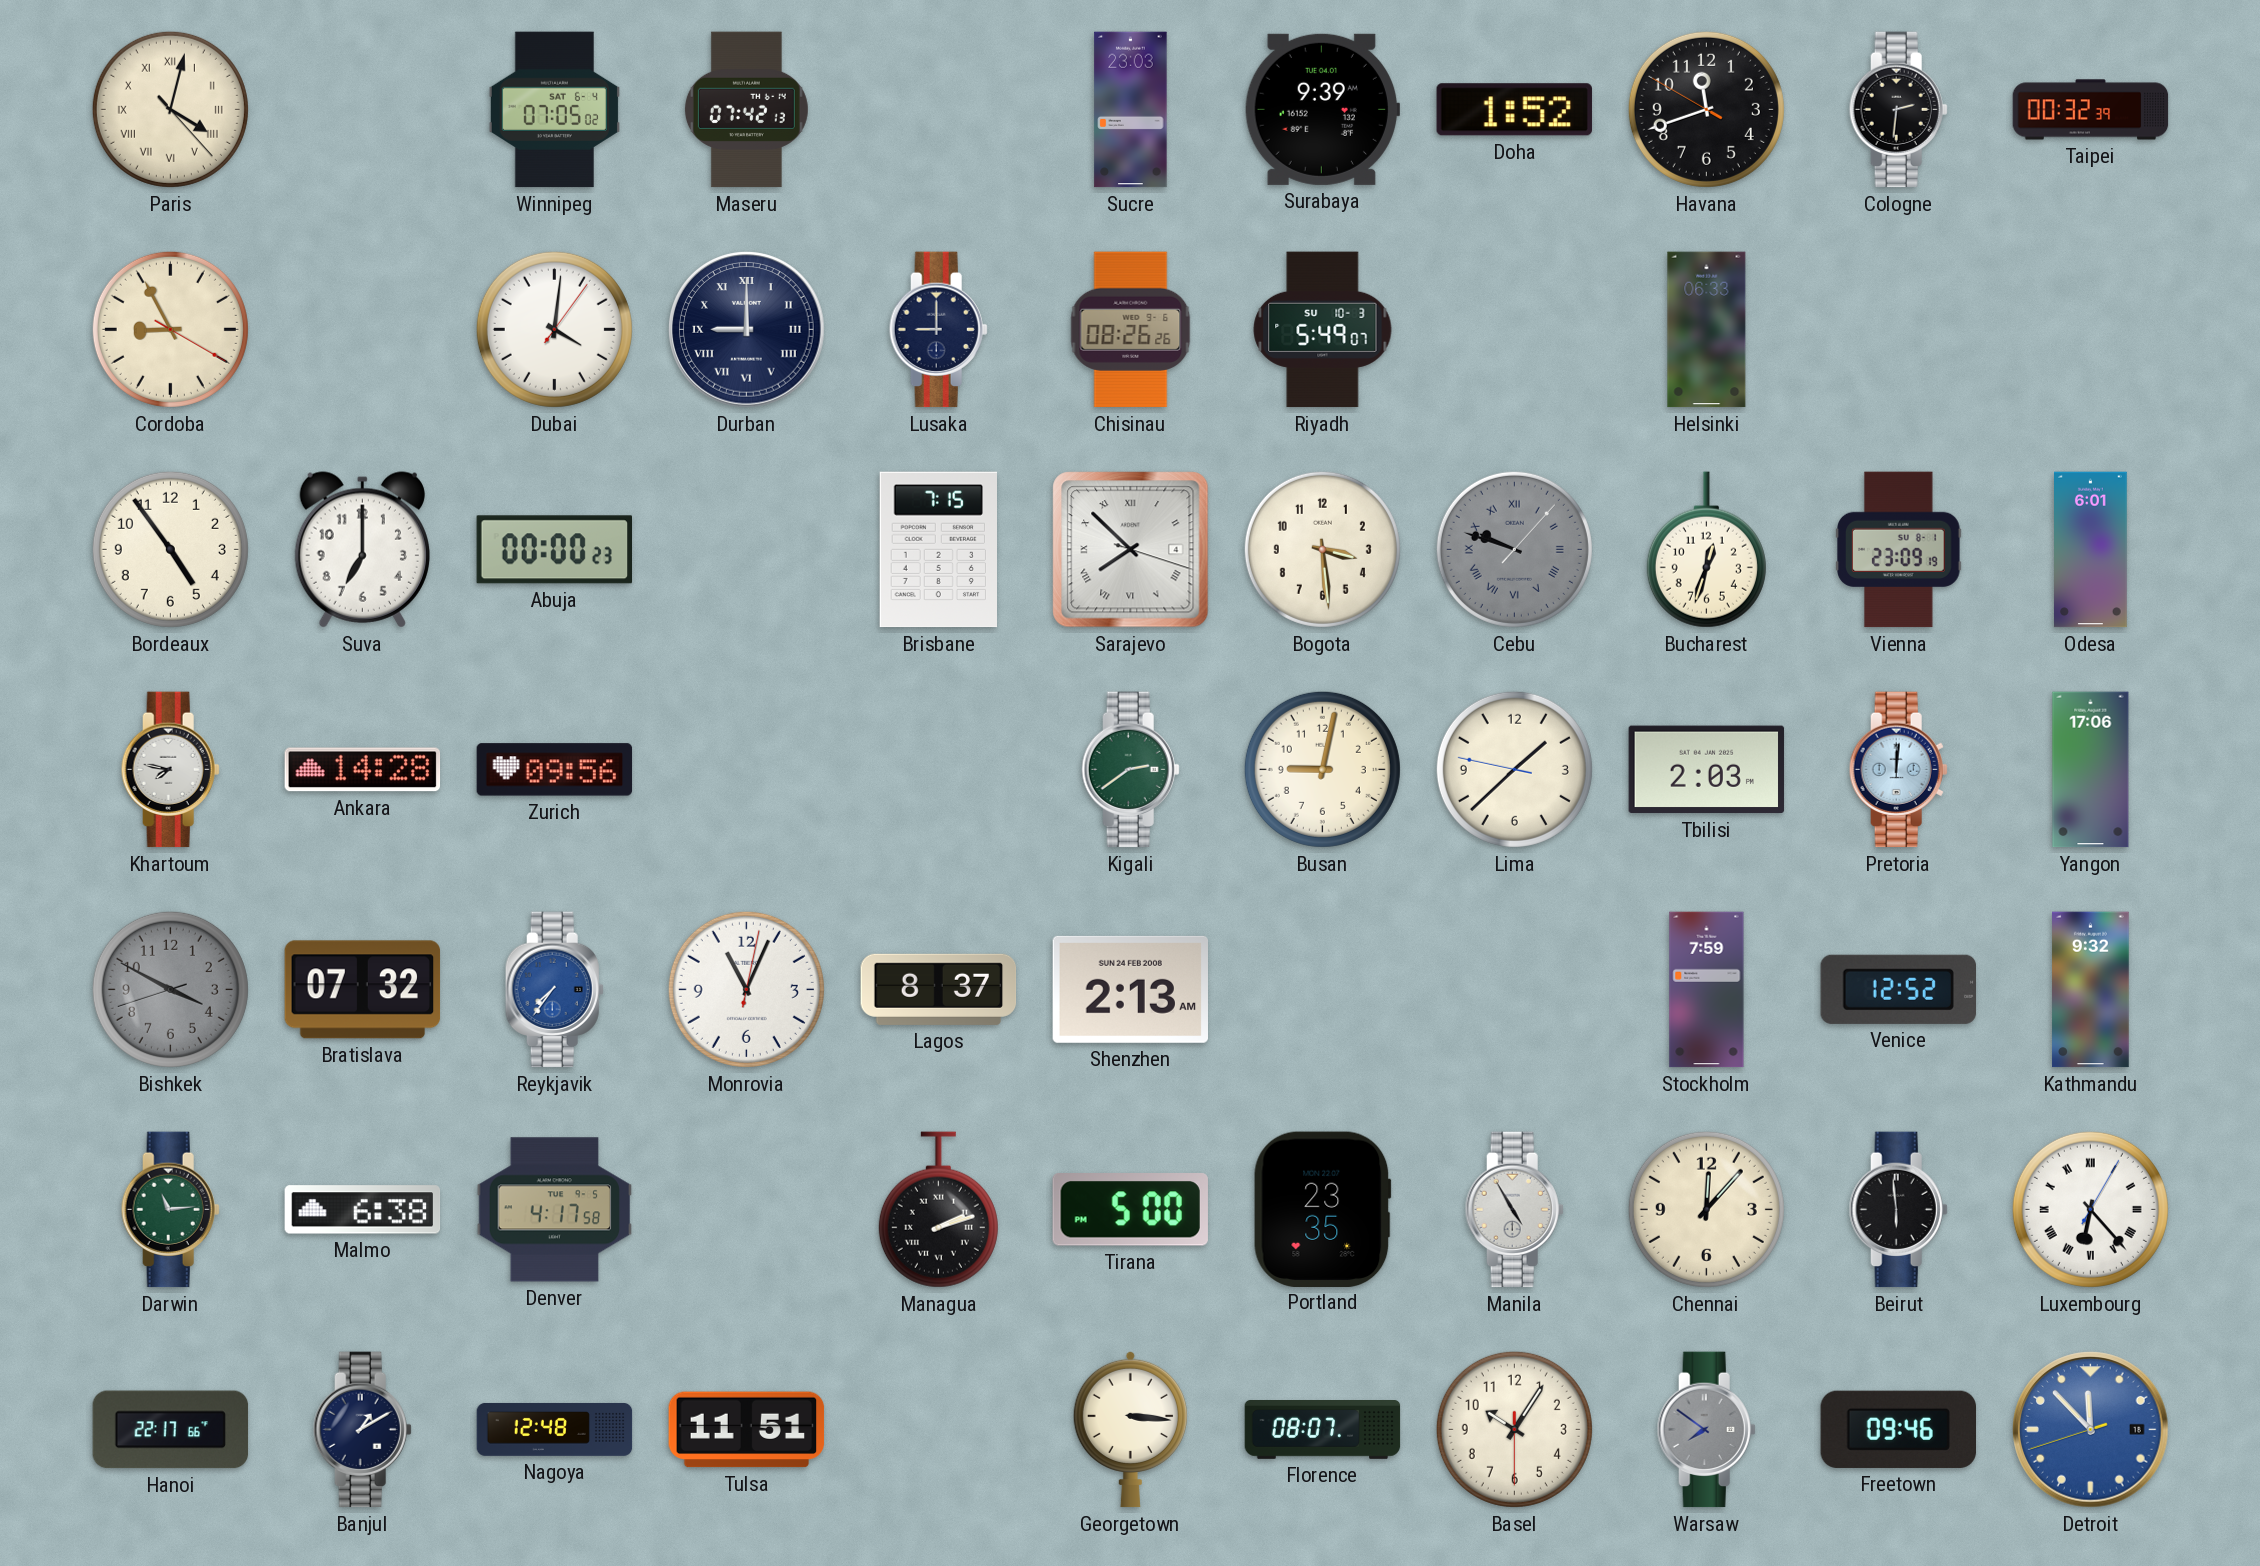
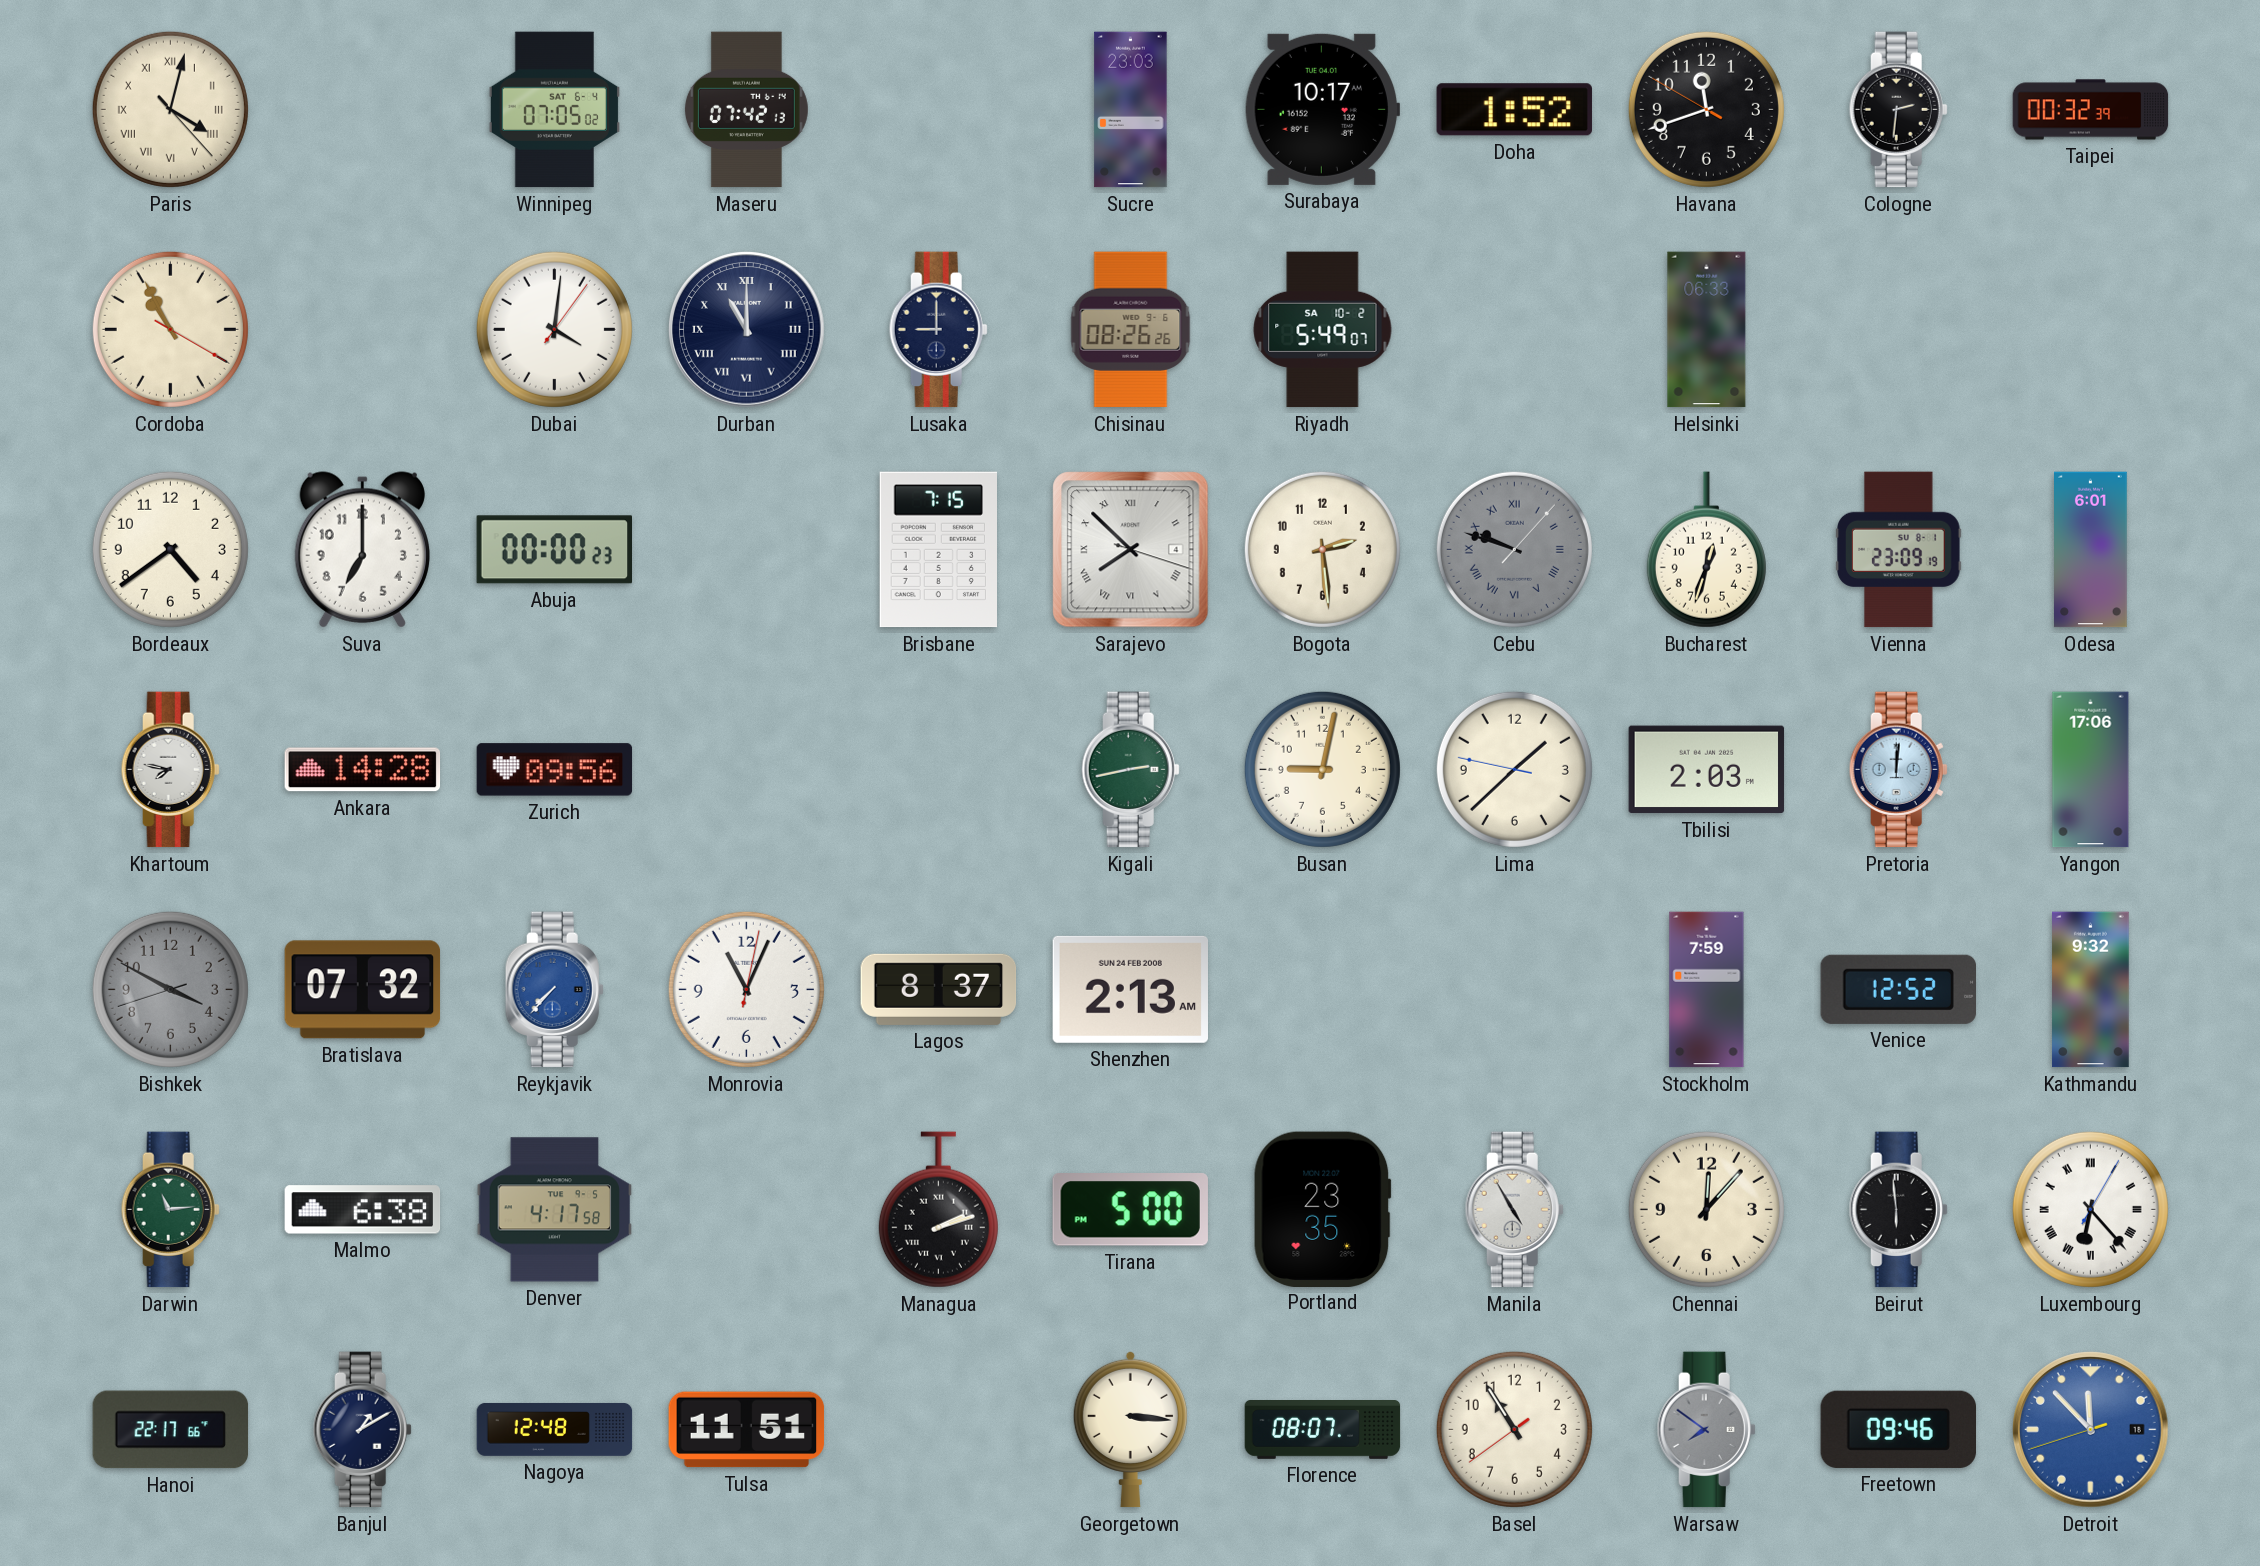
Surabaya: 9:39 -> 10:17
Cordoba: 8:55 -> 10:55
Durban: 9:00 -> 11:00
Riyadh date: SU 10-3 -> SA 10-2
Bordeaux: 4:54 -> 4:39
Bogota: 3:29 -> 2:29
Kigali: 2:39 -> 2:43
Reykjavik: 7:36 -> 7:37
Basel: 10:05 -> 10:54
